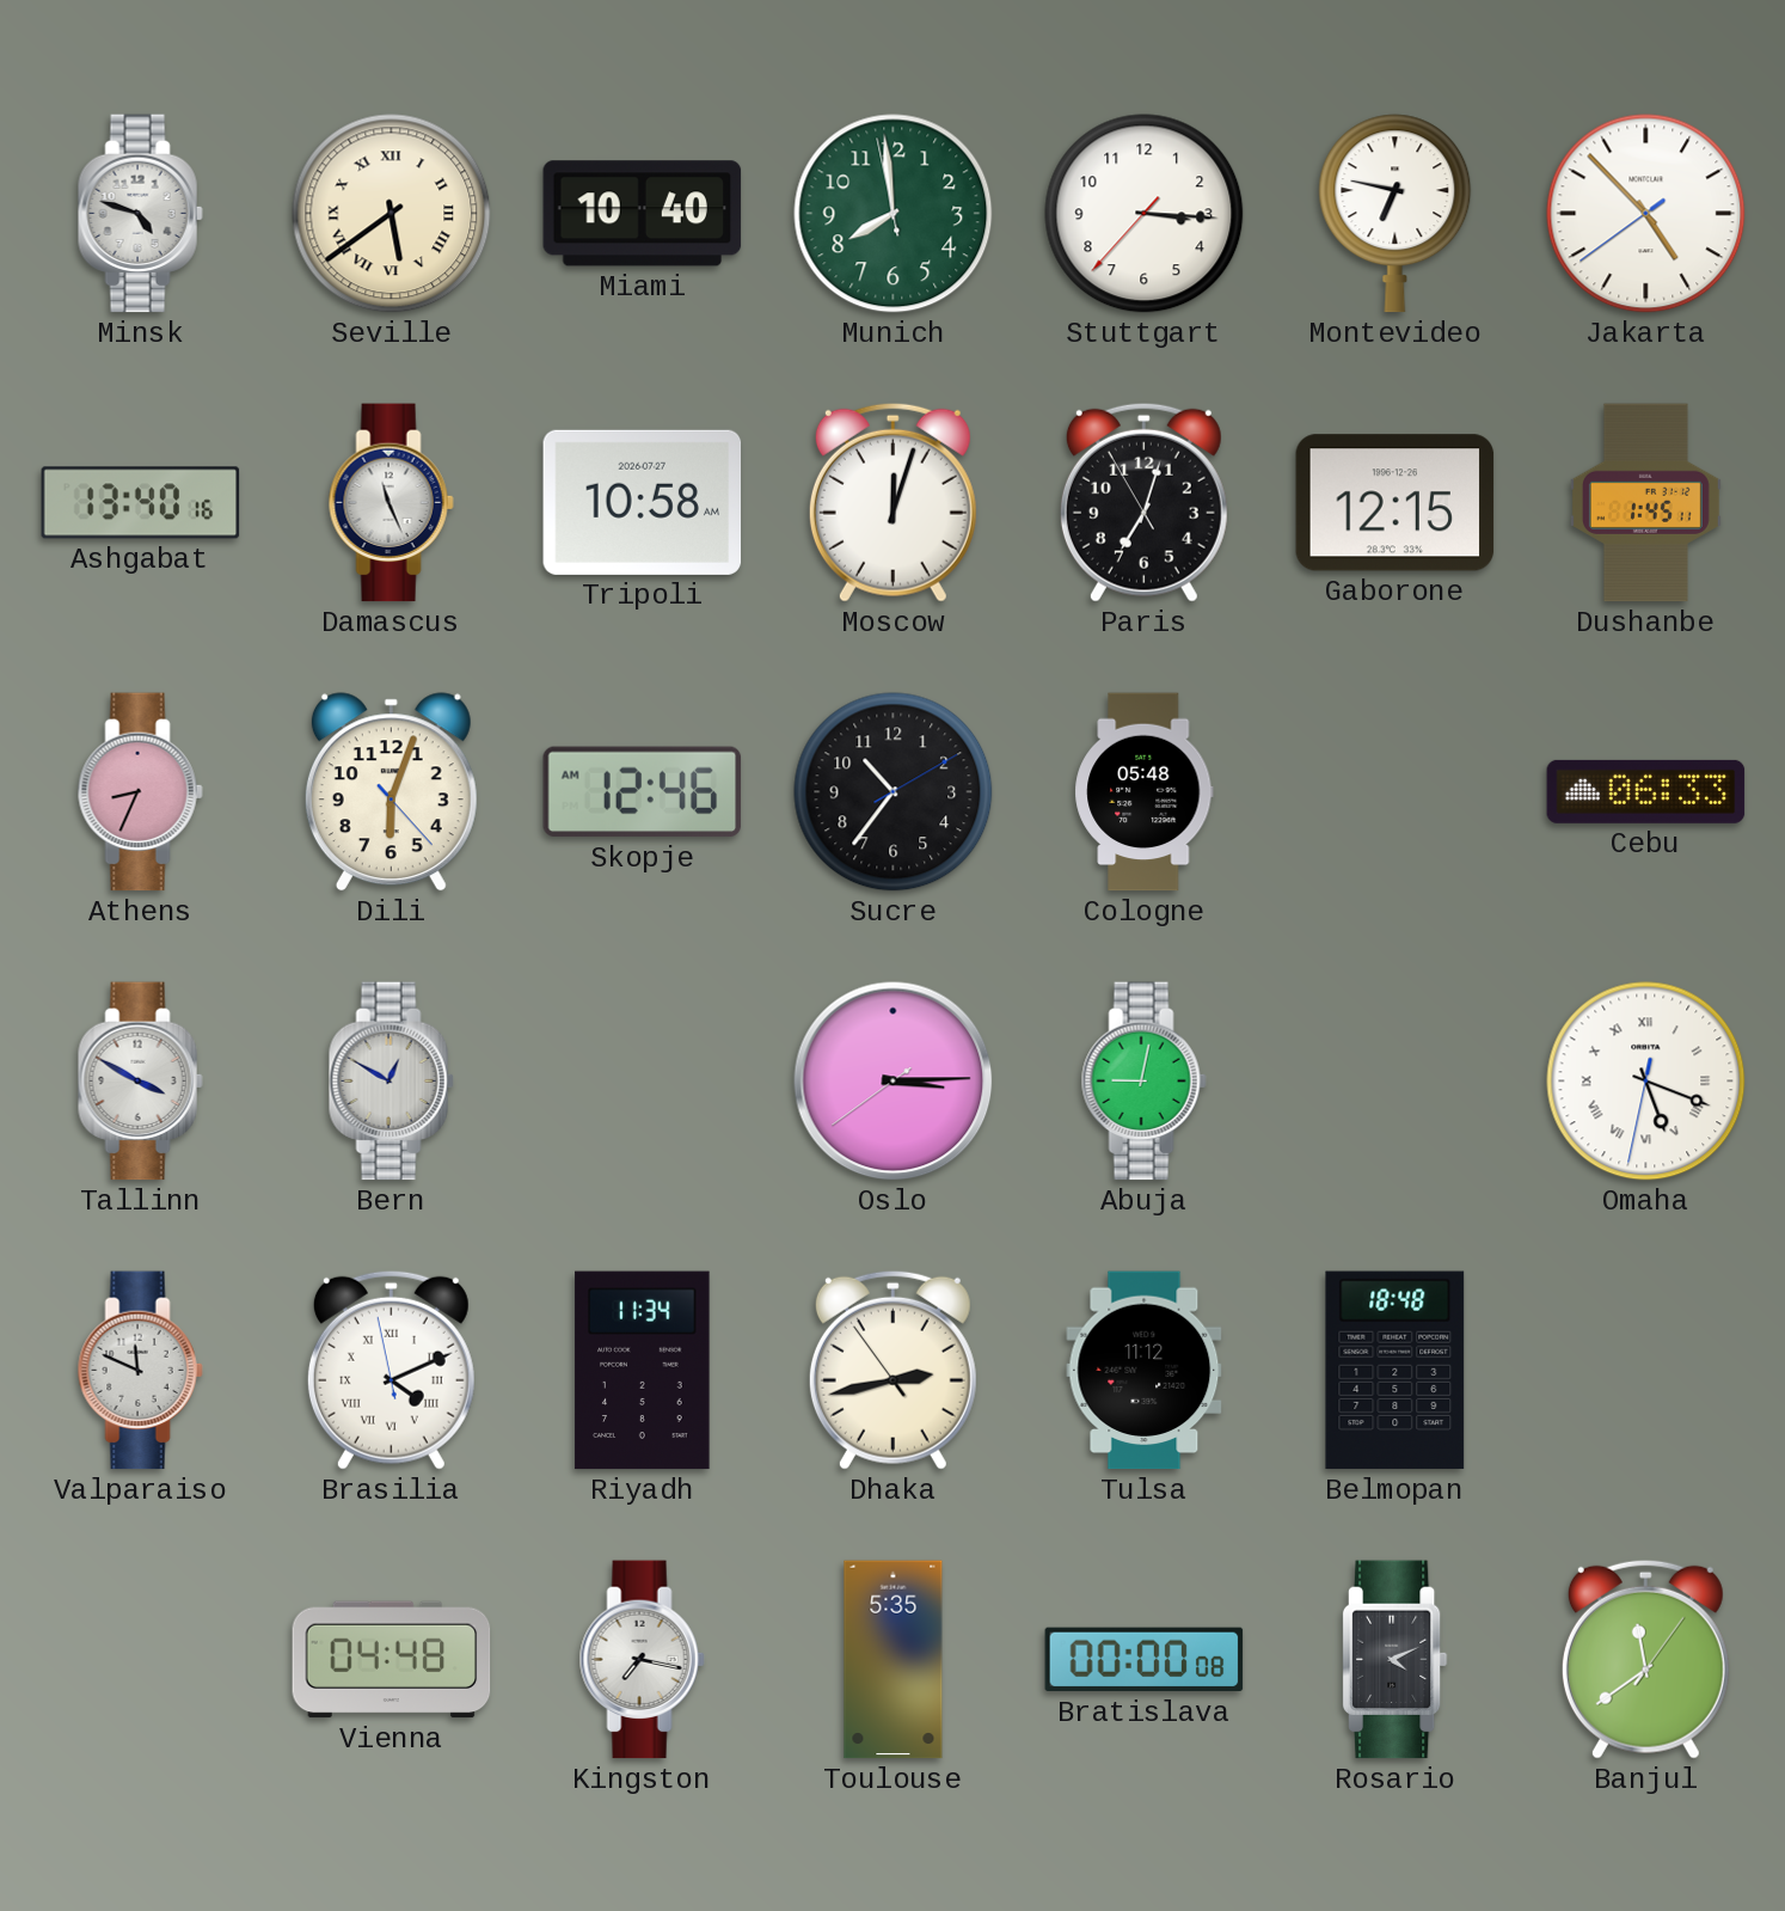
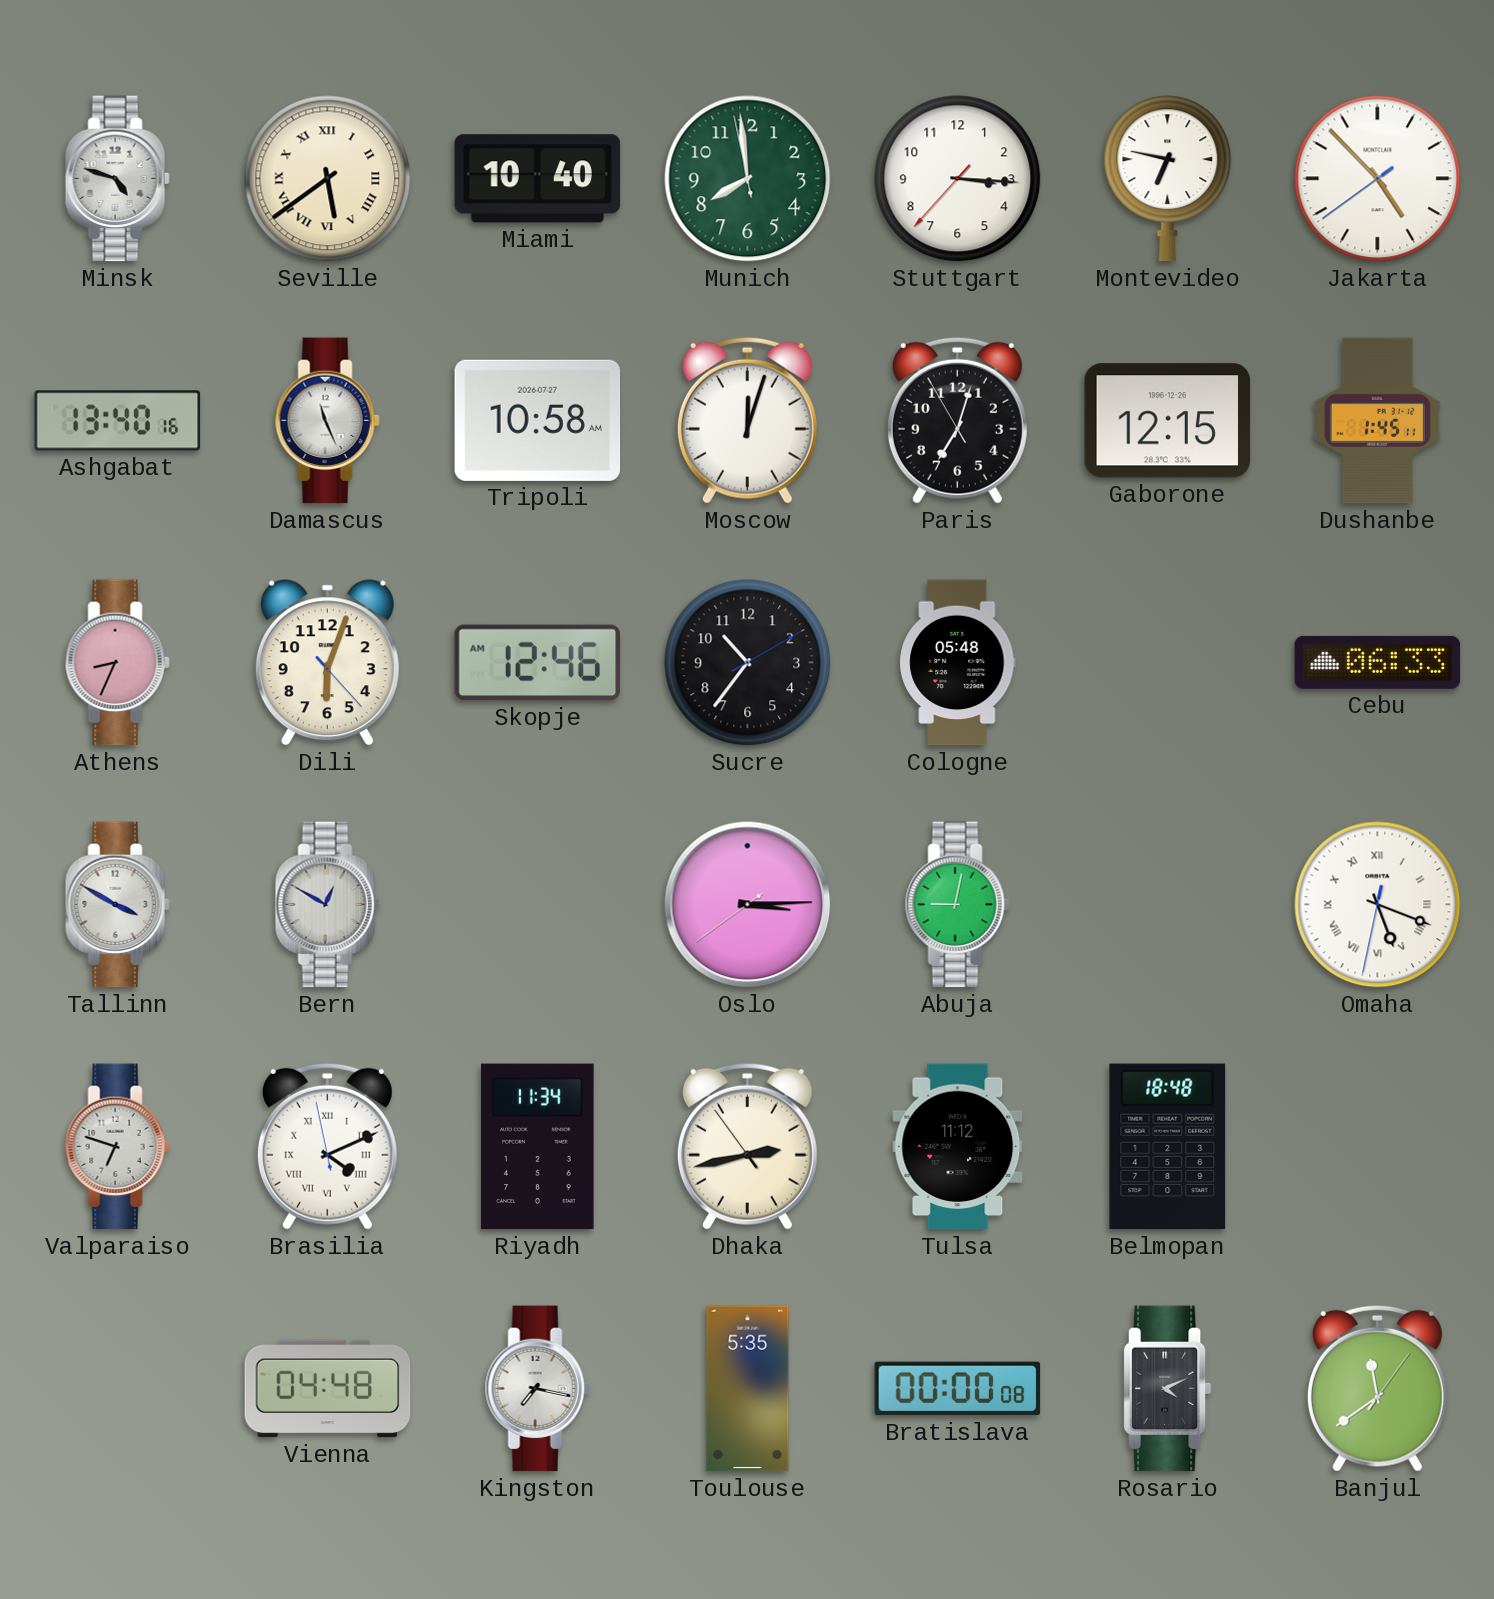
Valparaiso: 11:49 -> 6:48
